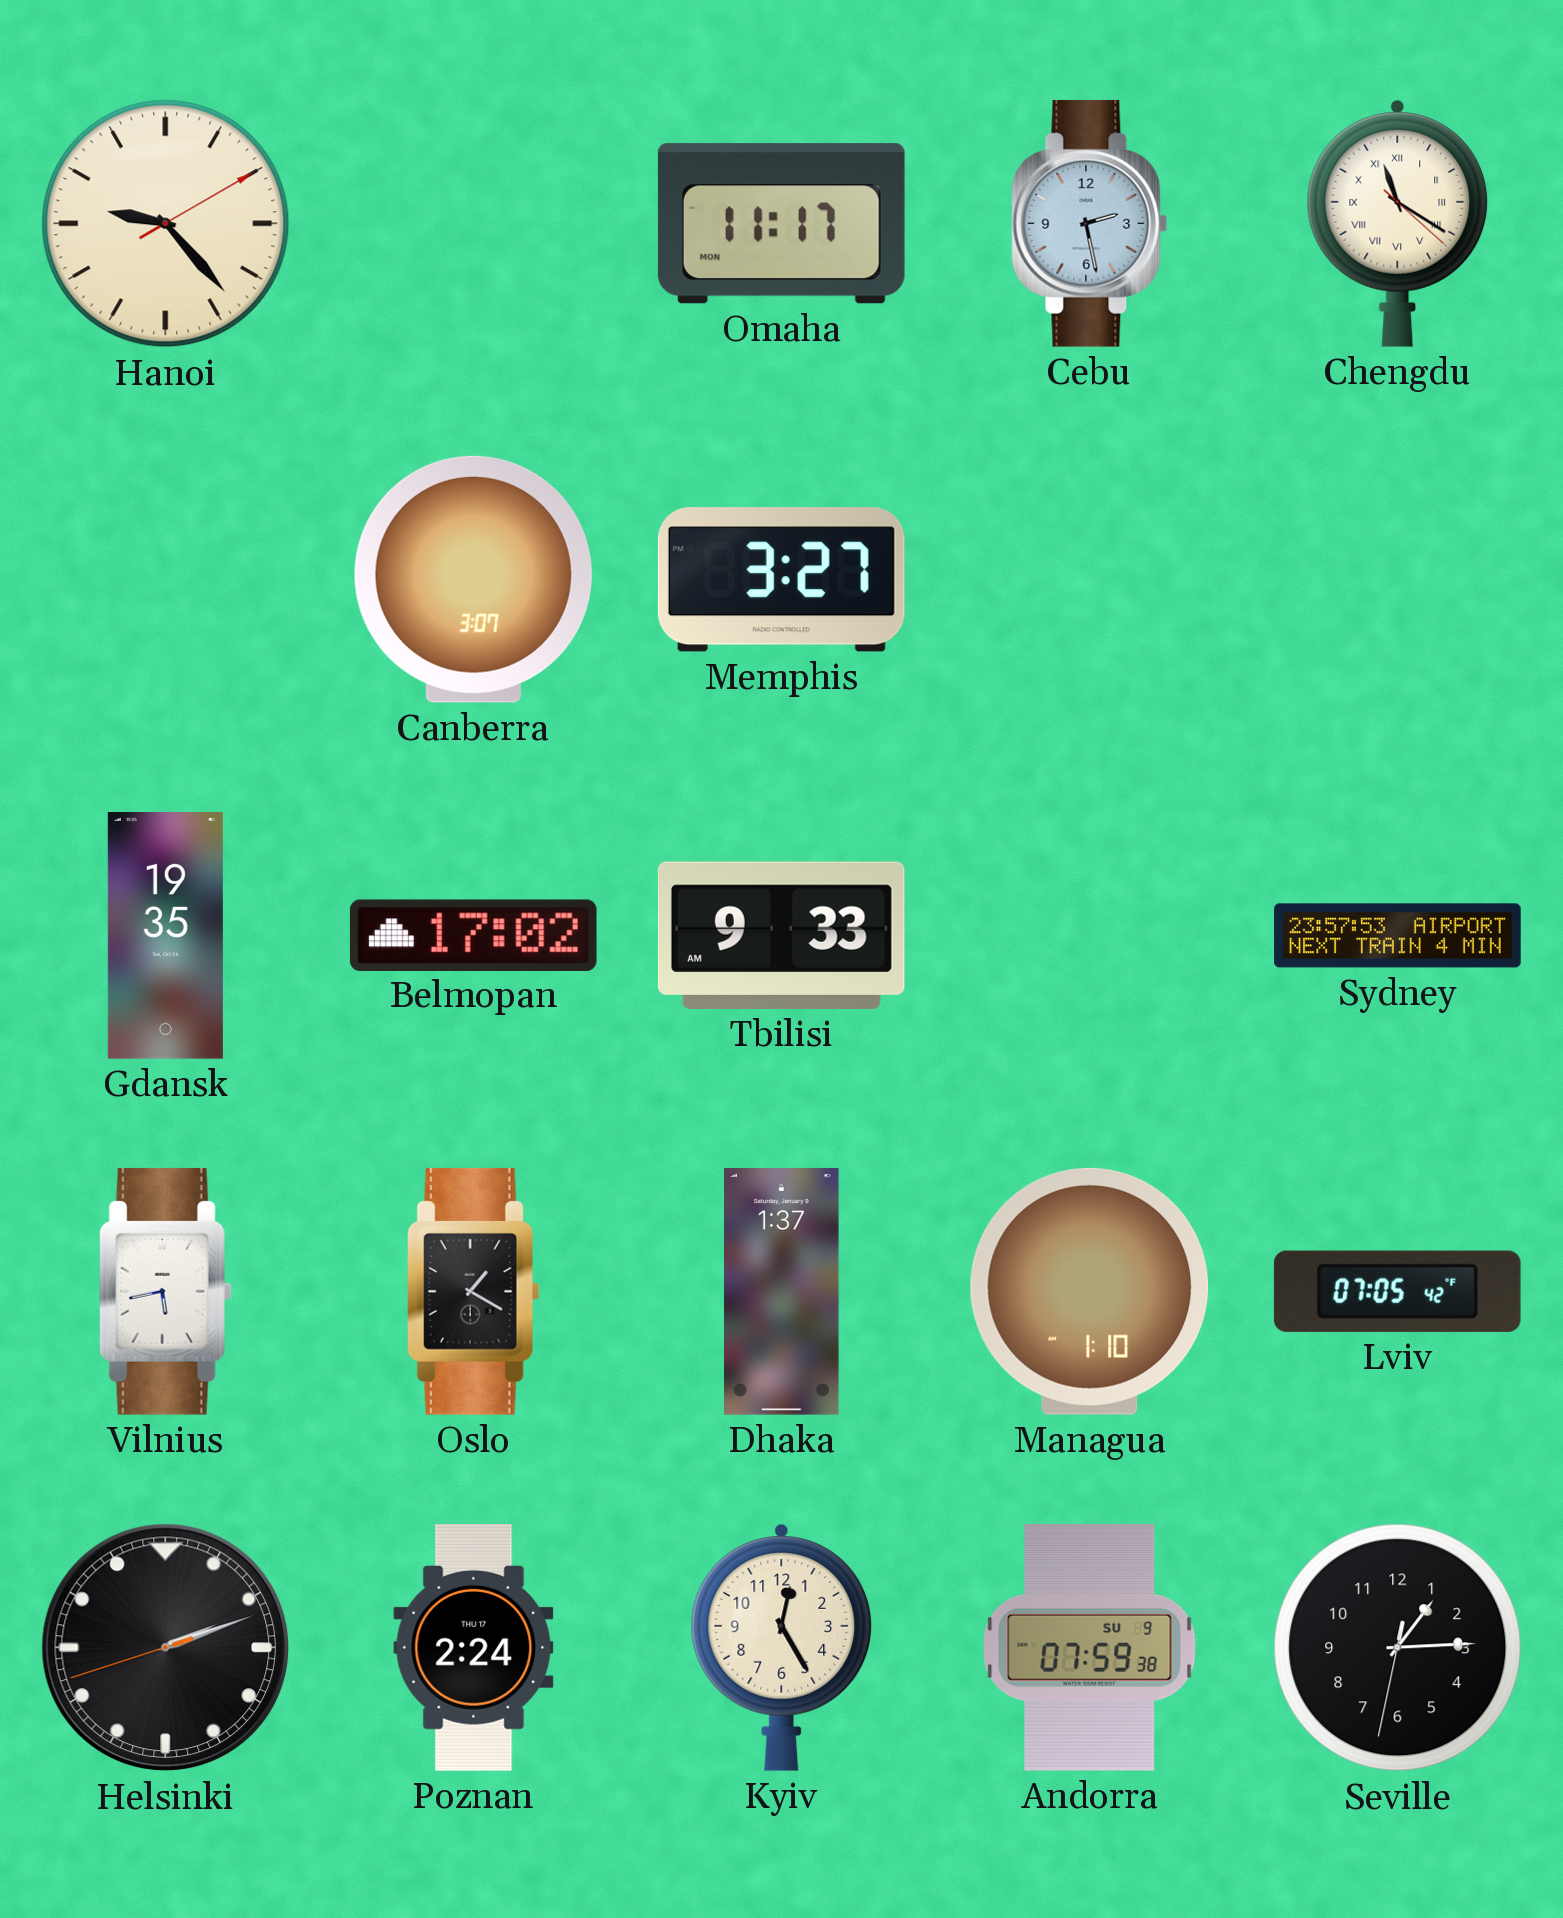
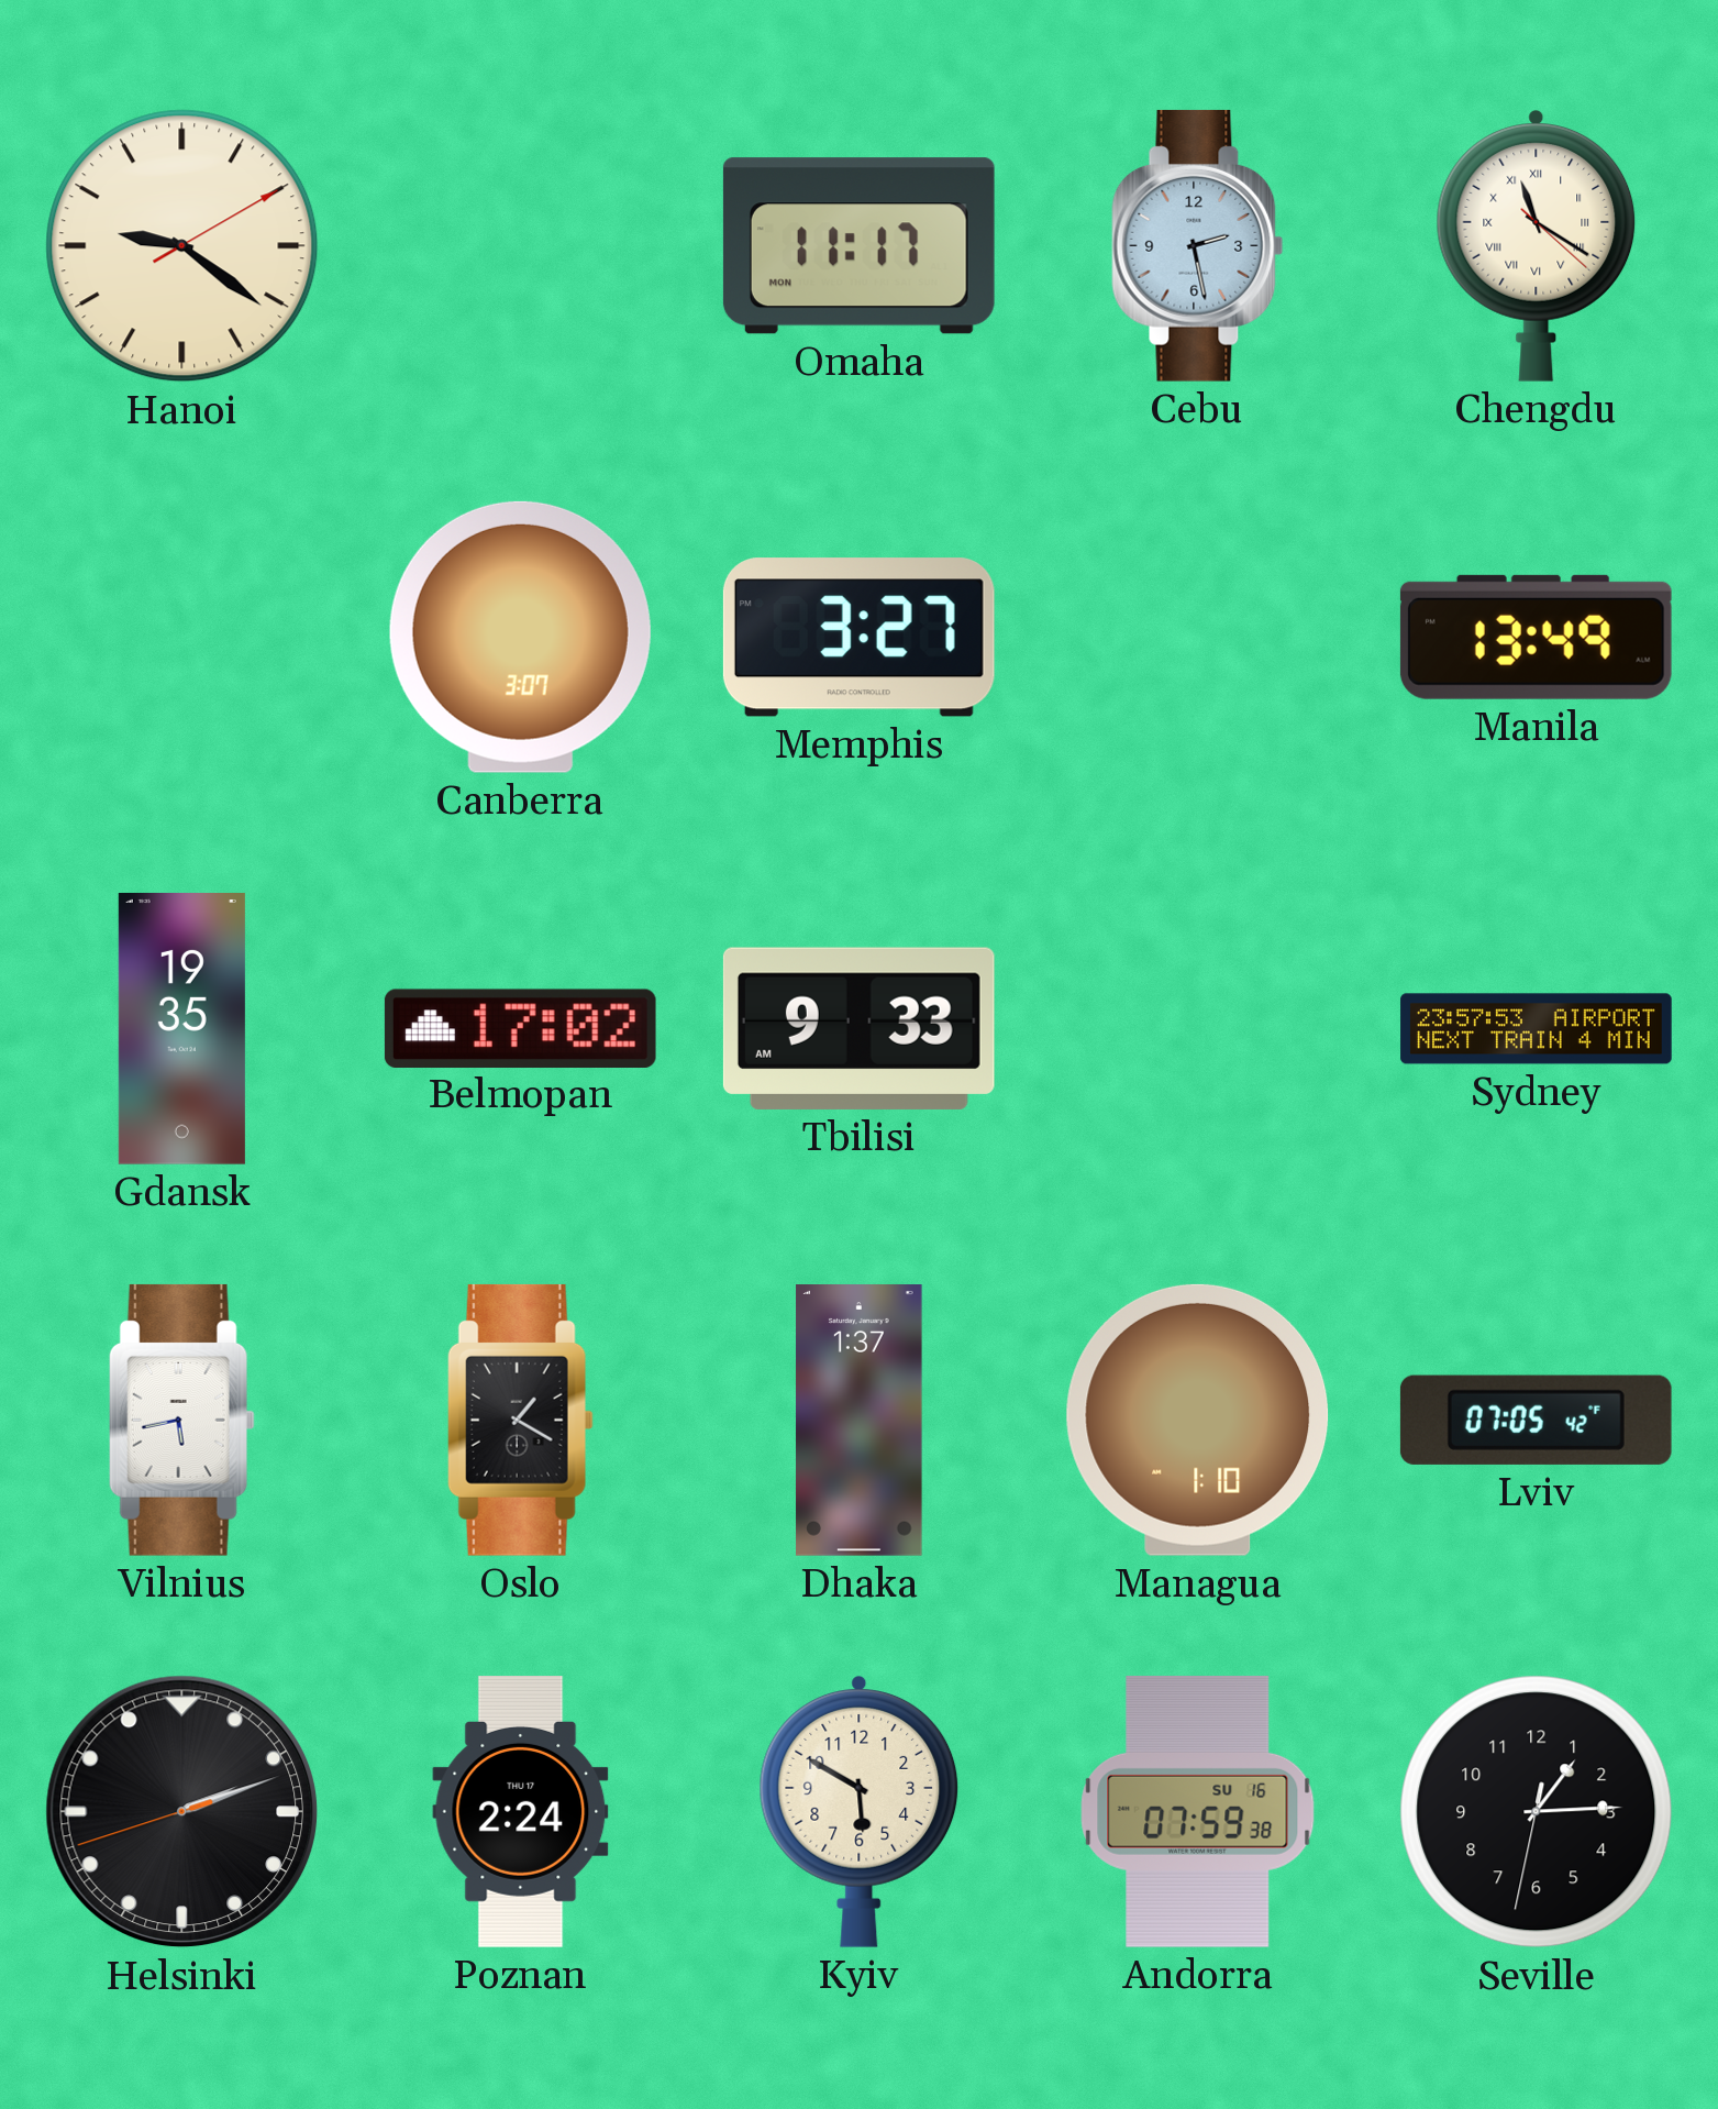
Hanoi: 9:23 -> 9:21
Manila: none -> 13:49
Kyiv: 12:25 -> 5:50
Andorra date: SU 9 -> SU 16
